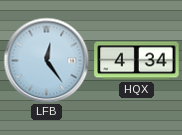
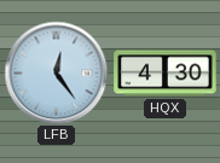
HQX: 4:34 -> 4:30
